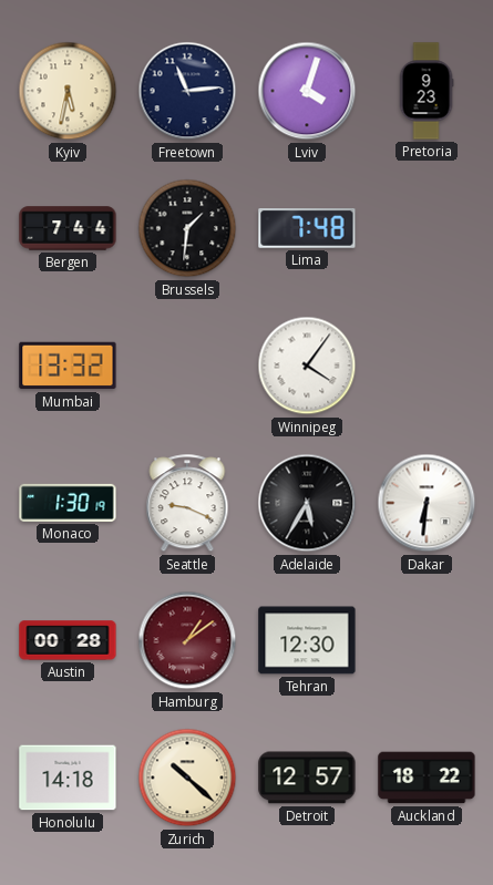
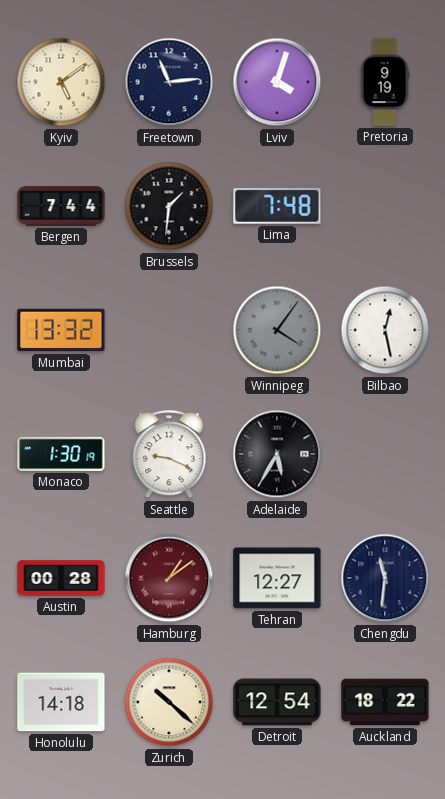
Kyiv: 5:32 -> 5:09
Pretoria: 9:23 -> 9:19
Winnipeg dial: white -> grey
Bilbao: none -> 12:28
Dakar: 6:31 -> none
Tehran: 12:30 -> 12:27
Chengdu: none -> 11:31
Detroit: 12:57 -> 12:54
